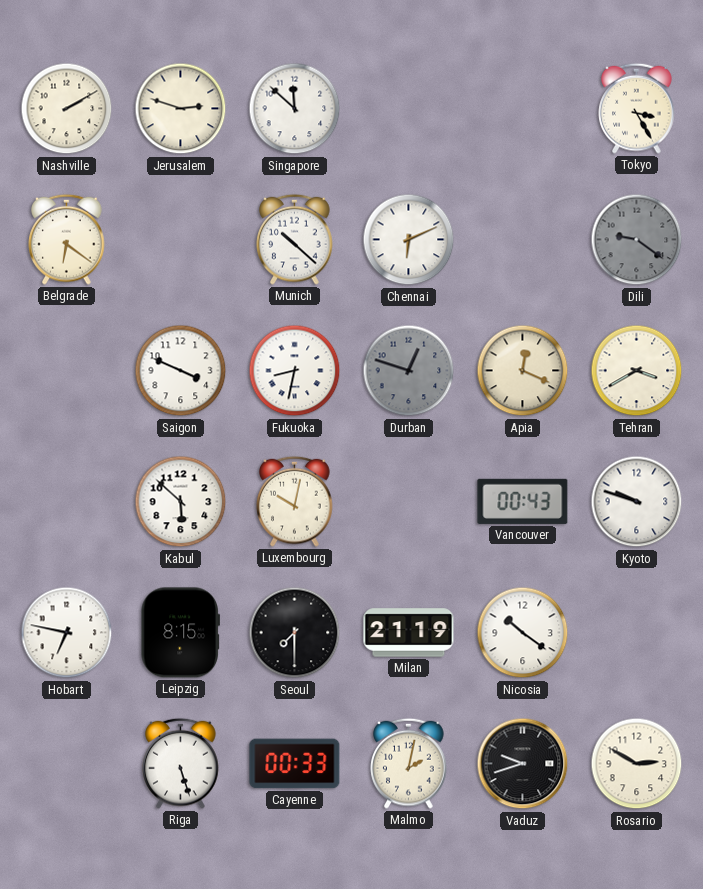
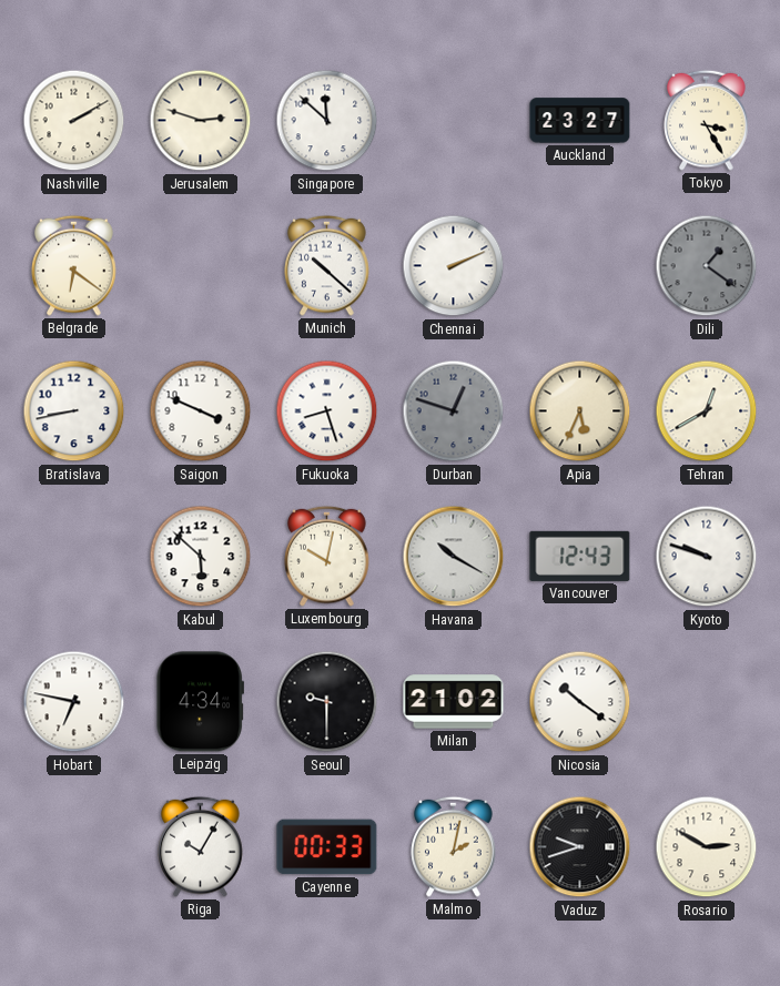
Auckland: none -> 23:27
Chennai: 6:11 -> 2:11
Dili: 9:21 -> 1:21
Bratislava: none -> 8:43
Fukuoka: 8:32 -> 8:27
Apia: 12:19 -> 5:34
Tehran: 3:40 -> 12:40
Havana: none -> 10:20
Vancouver: 00:43 -> 12:43
Leipzig: 8:15 -> 4:34
Seoul: 7:30 -> 9:30
Milan: 21:19 -> 21:02
Riga: 5:27 -> 10:05
